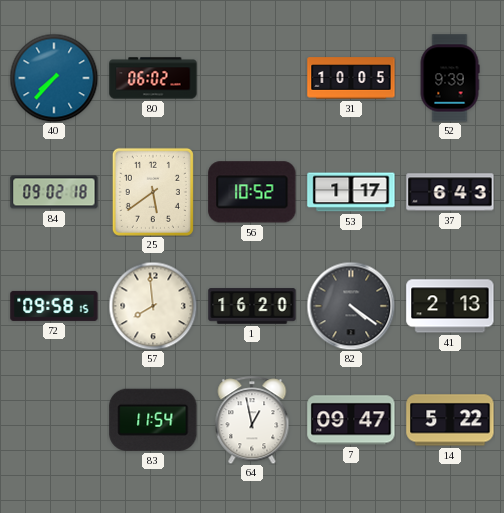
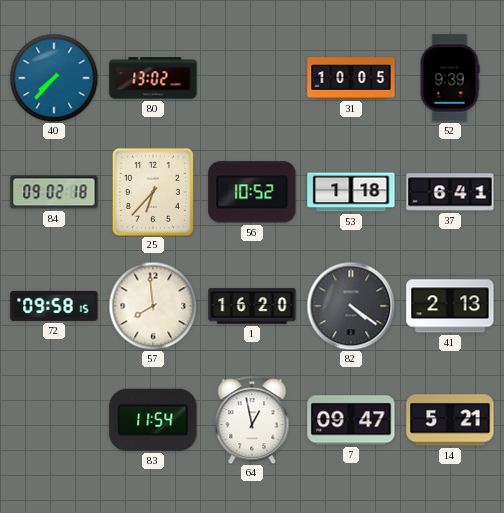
80: 06:02 -> 13:02
25: 5:39 -> 6:37
53: 1:17 -> 1:18
37: 6:43 -> 6:41
14: 5:22 -> 5:21
